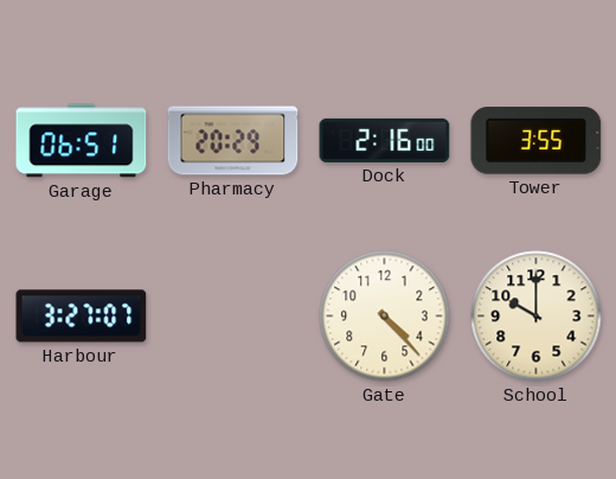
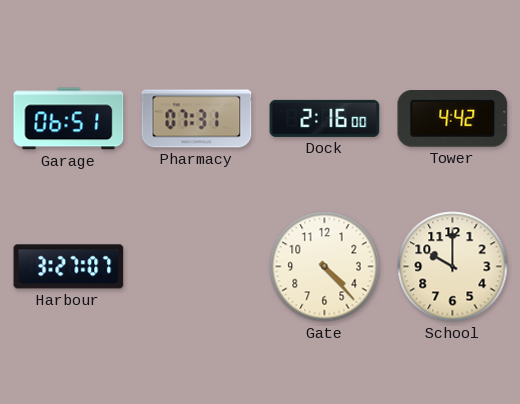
Pharmacy: 20:29 -> 07:31
Tower: 3:55 -> 4:42
